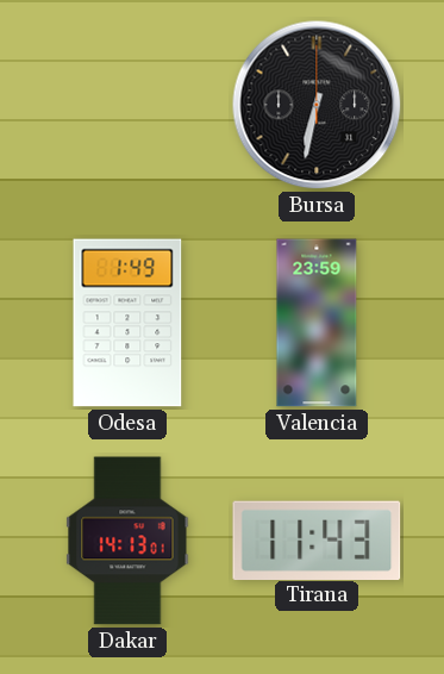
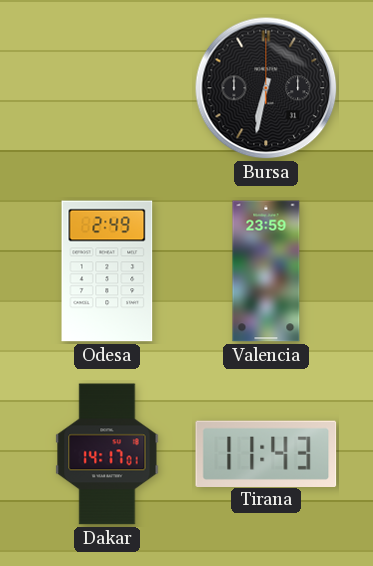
Odesa: 1:49 -> 2:49
Dakar: 14:13 -> 14:17
